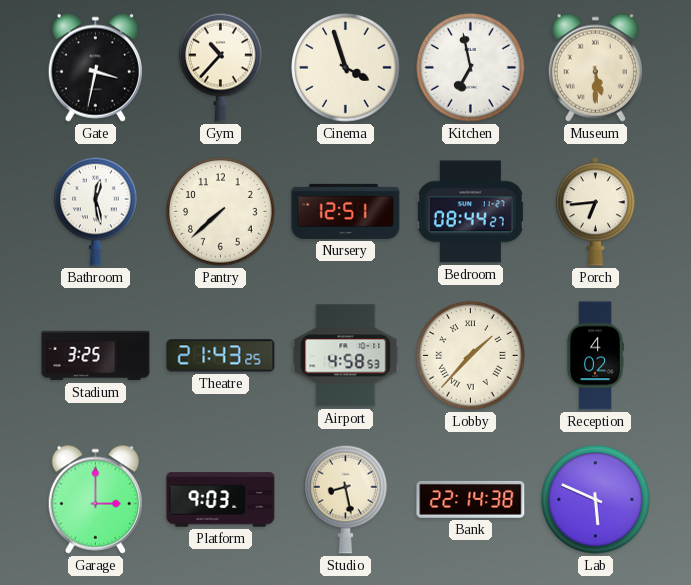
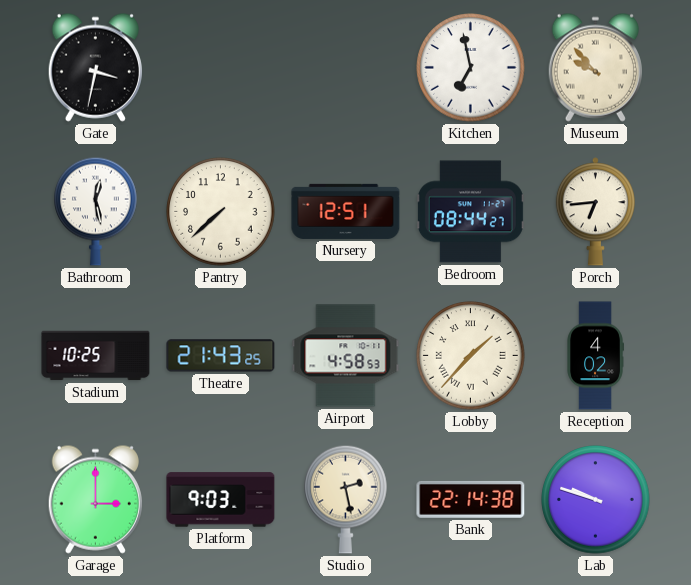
Gym: 10:37 -> none
Cinema: 3:57 -> none
Museum: 5:30 -> 9:53
Stadium: 3:25 -> 10:25
Studio: 8:28 -> 2:28
Lab: 5:49 -> 9:48
